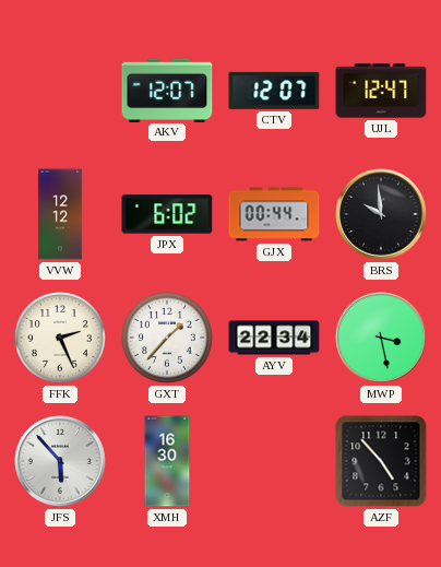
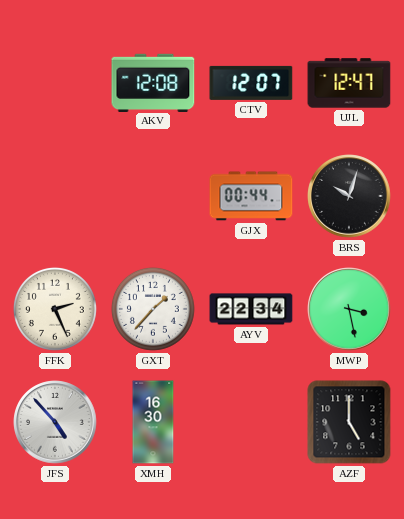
AKV: 12:07 -> 12:08
VVW: 12:12 -> none
JPX: 6:02 -> none
BRS: 9:59 -> 10:03
JFS: 5:53 -> 4:53
AZF: 4:53 -> 5:00
